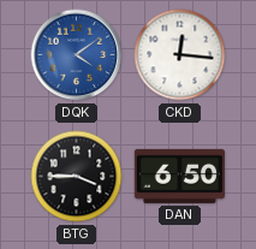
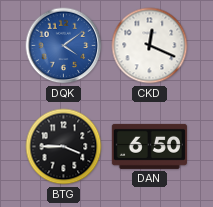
CKD: 12:16 -> 12:19
